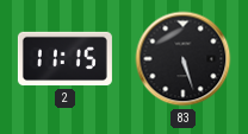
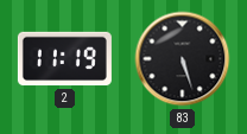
2: 11:15 -> 11:19
